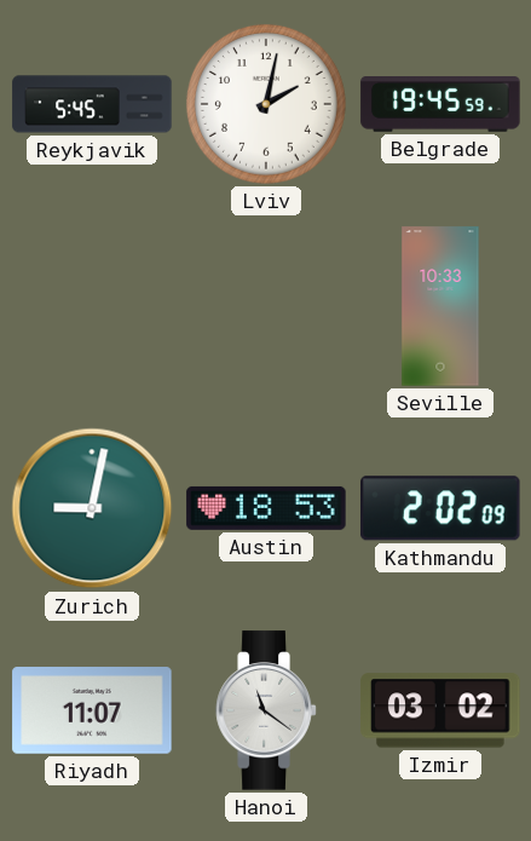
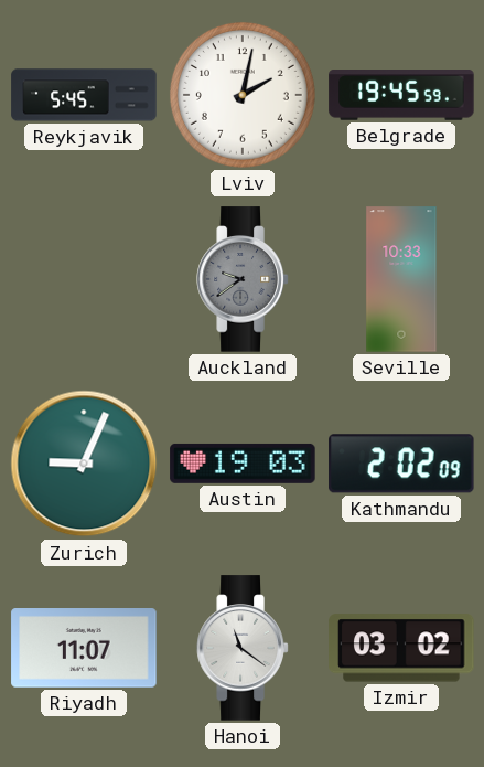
Auckland: none -> 9:39
Zurich: 9:02 -> 9:04
Austin: 18:53 -> 19:03
